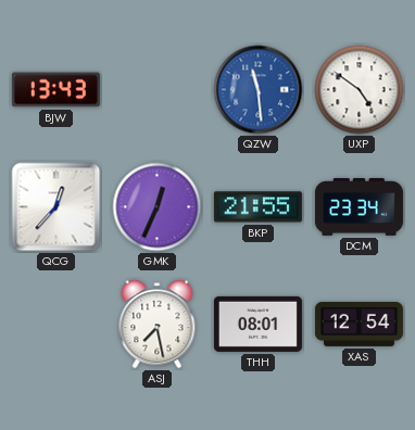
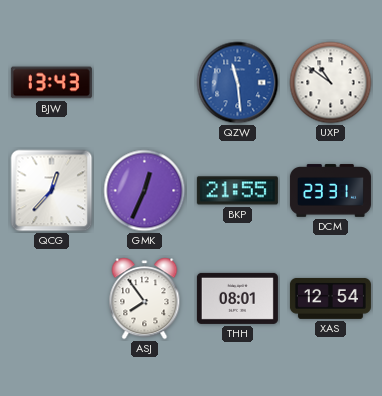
UXP: 4:51 -> 10:51
DCM: 23:34 -> 23:31
ASJ: 7:28 -> 7:54
